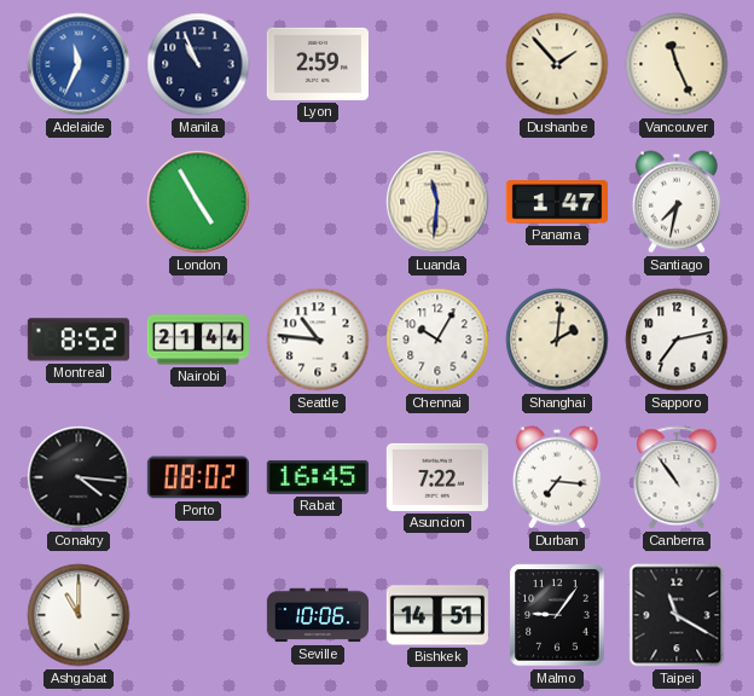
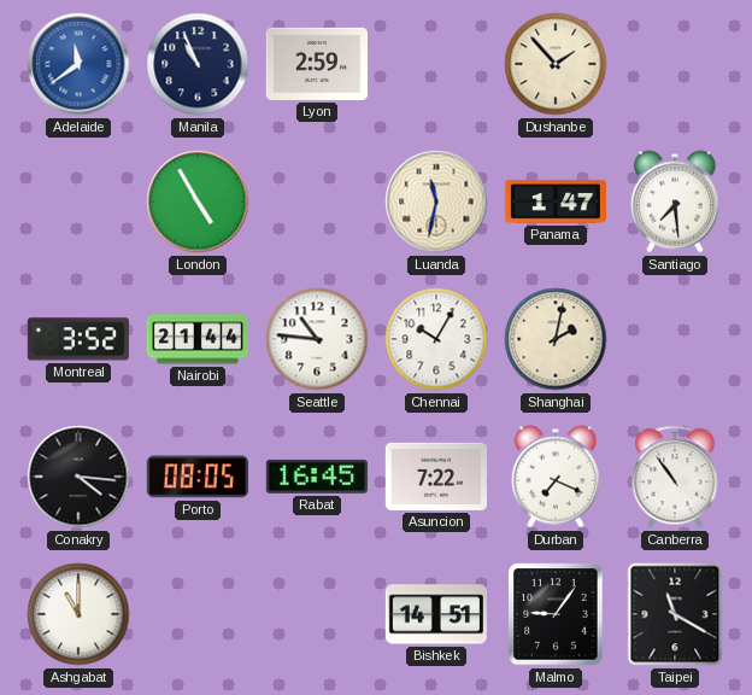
Adelaide: 11:34 -> 11:39
Vancouver: 11:26 -> none
Luanda: 11:31 -> 11:32
Santiago: 7:32 -> 7:29
Montreal: 8:52 -> 3:52
Shanghai: 2:01 -> 2:02
Sapporo: 7:13 -> none
Porto: 08:02 -> 08:05
Durban: 7:16 -> 7:19
Seville: 10:06 -> none
